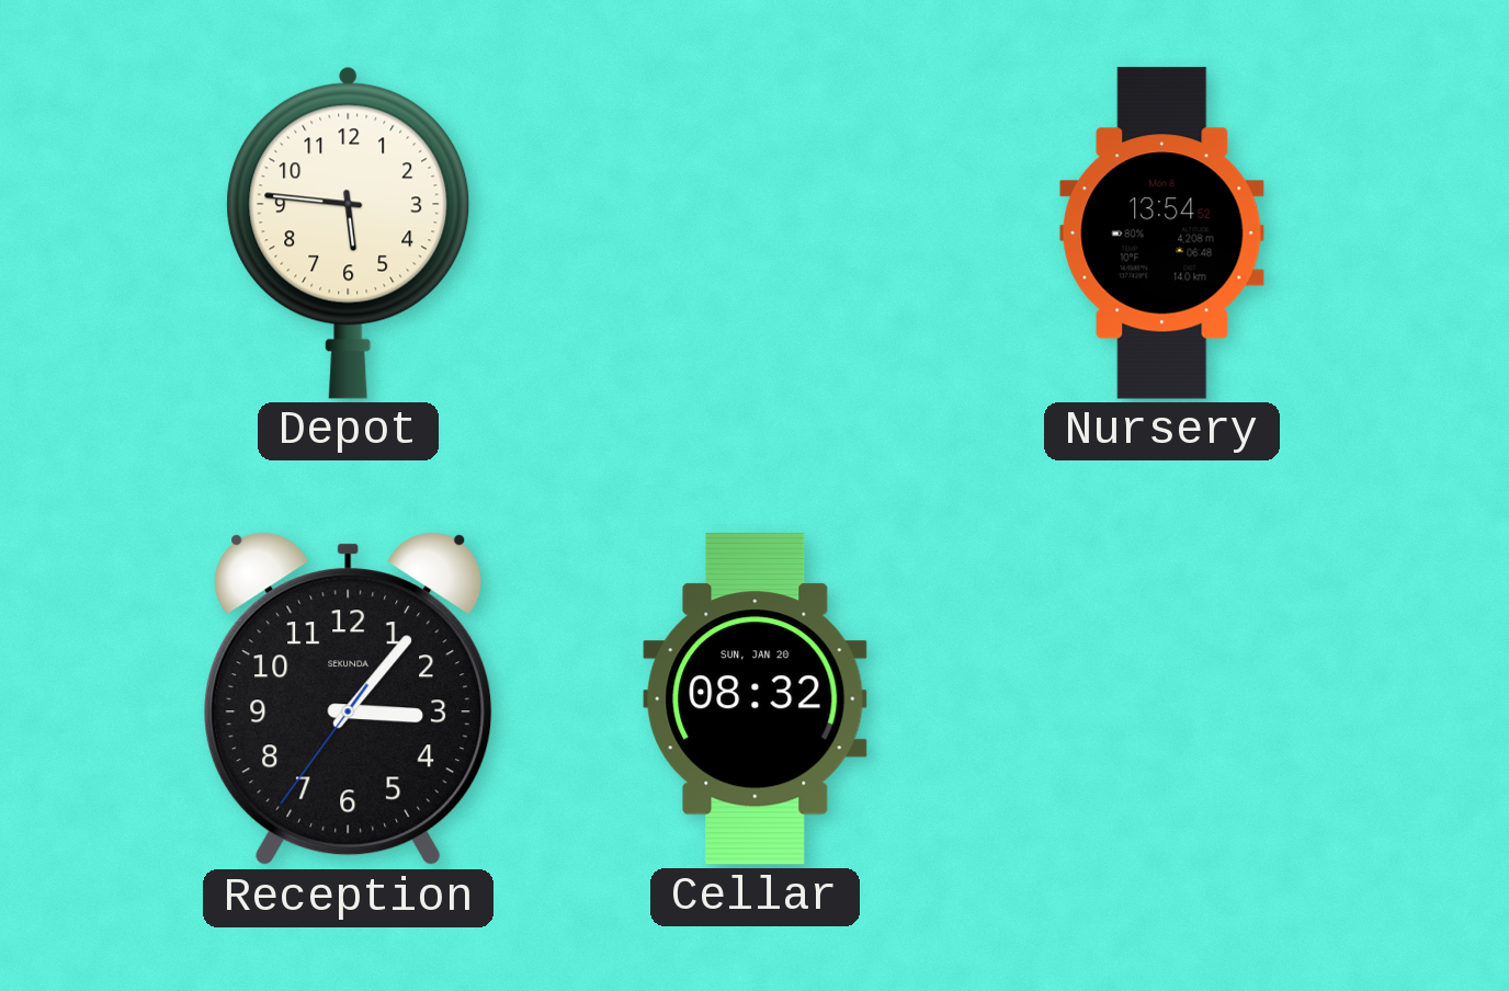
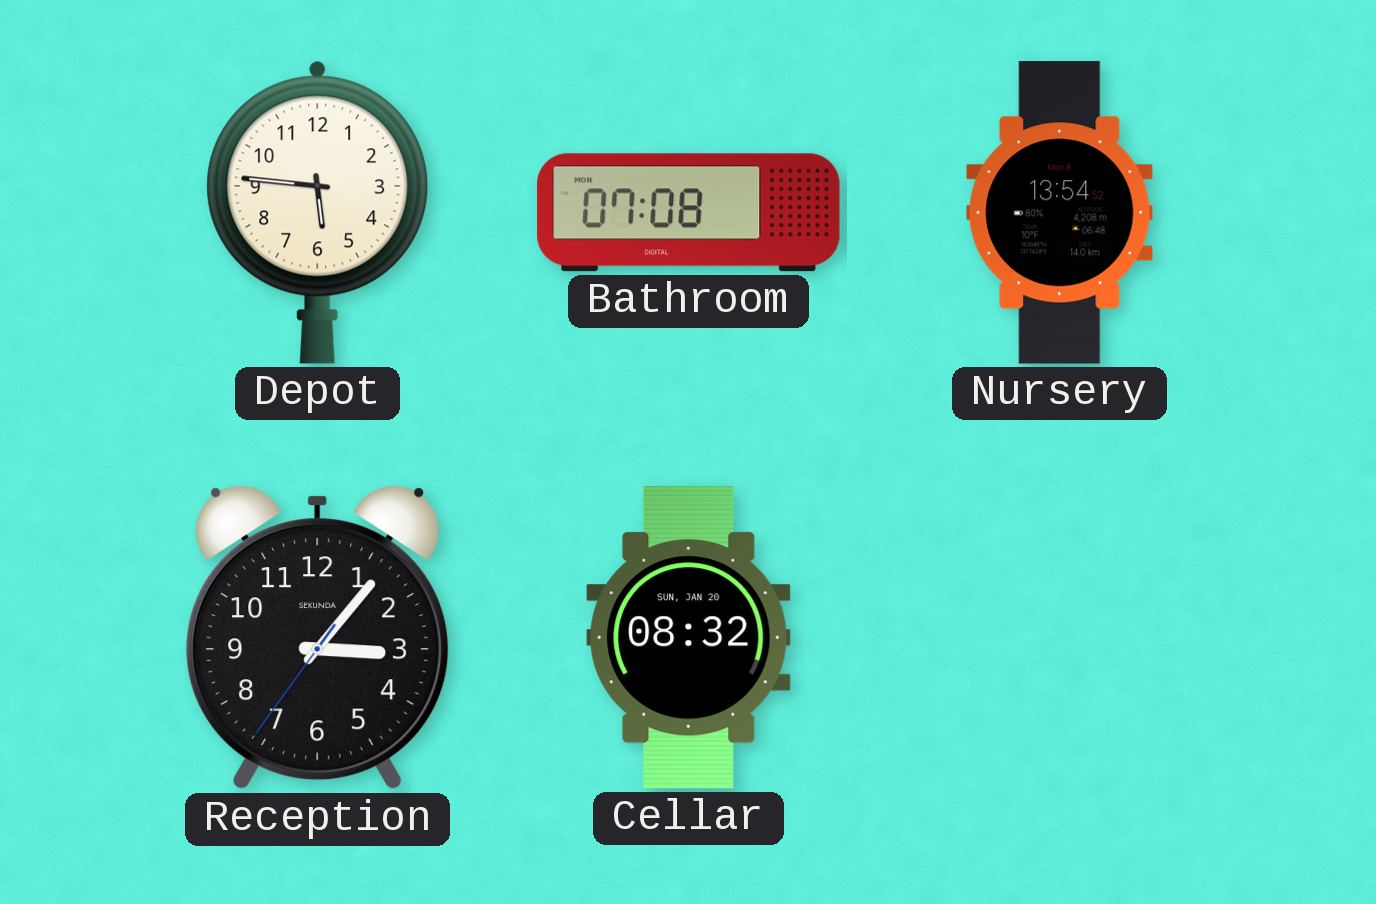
Bathroom: none -> 07:08
